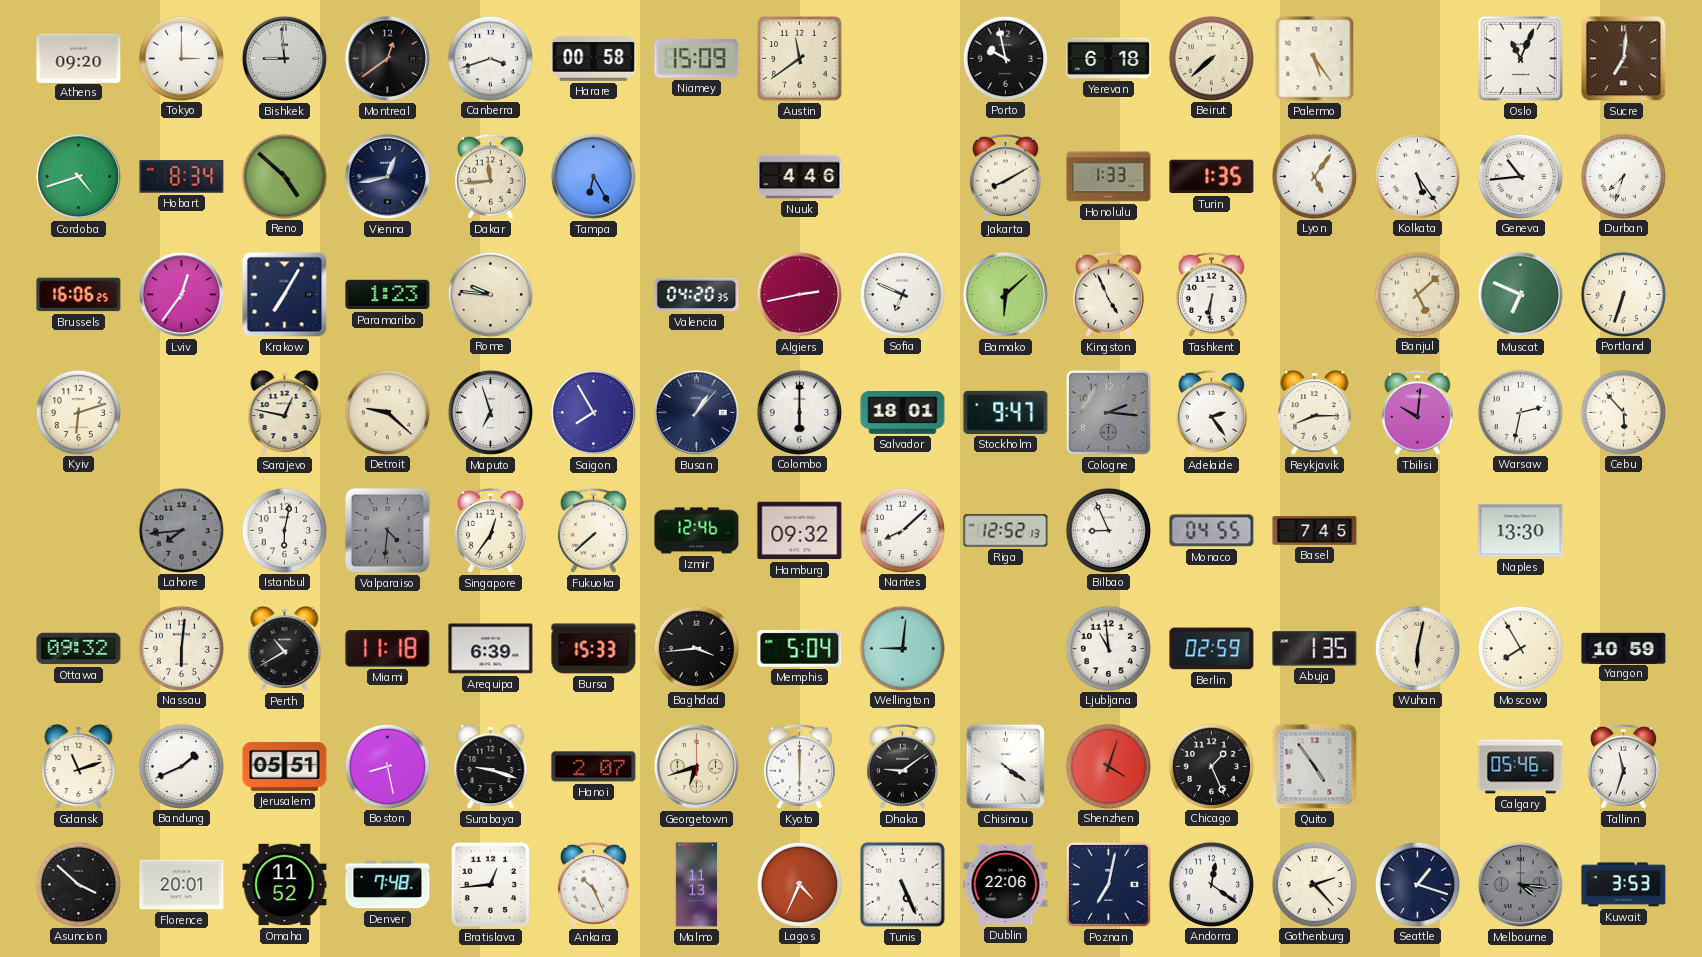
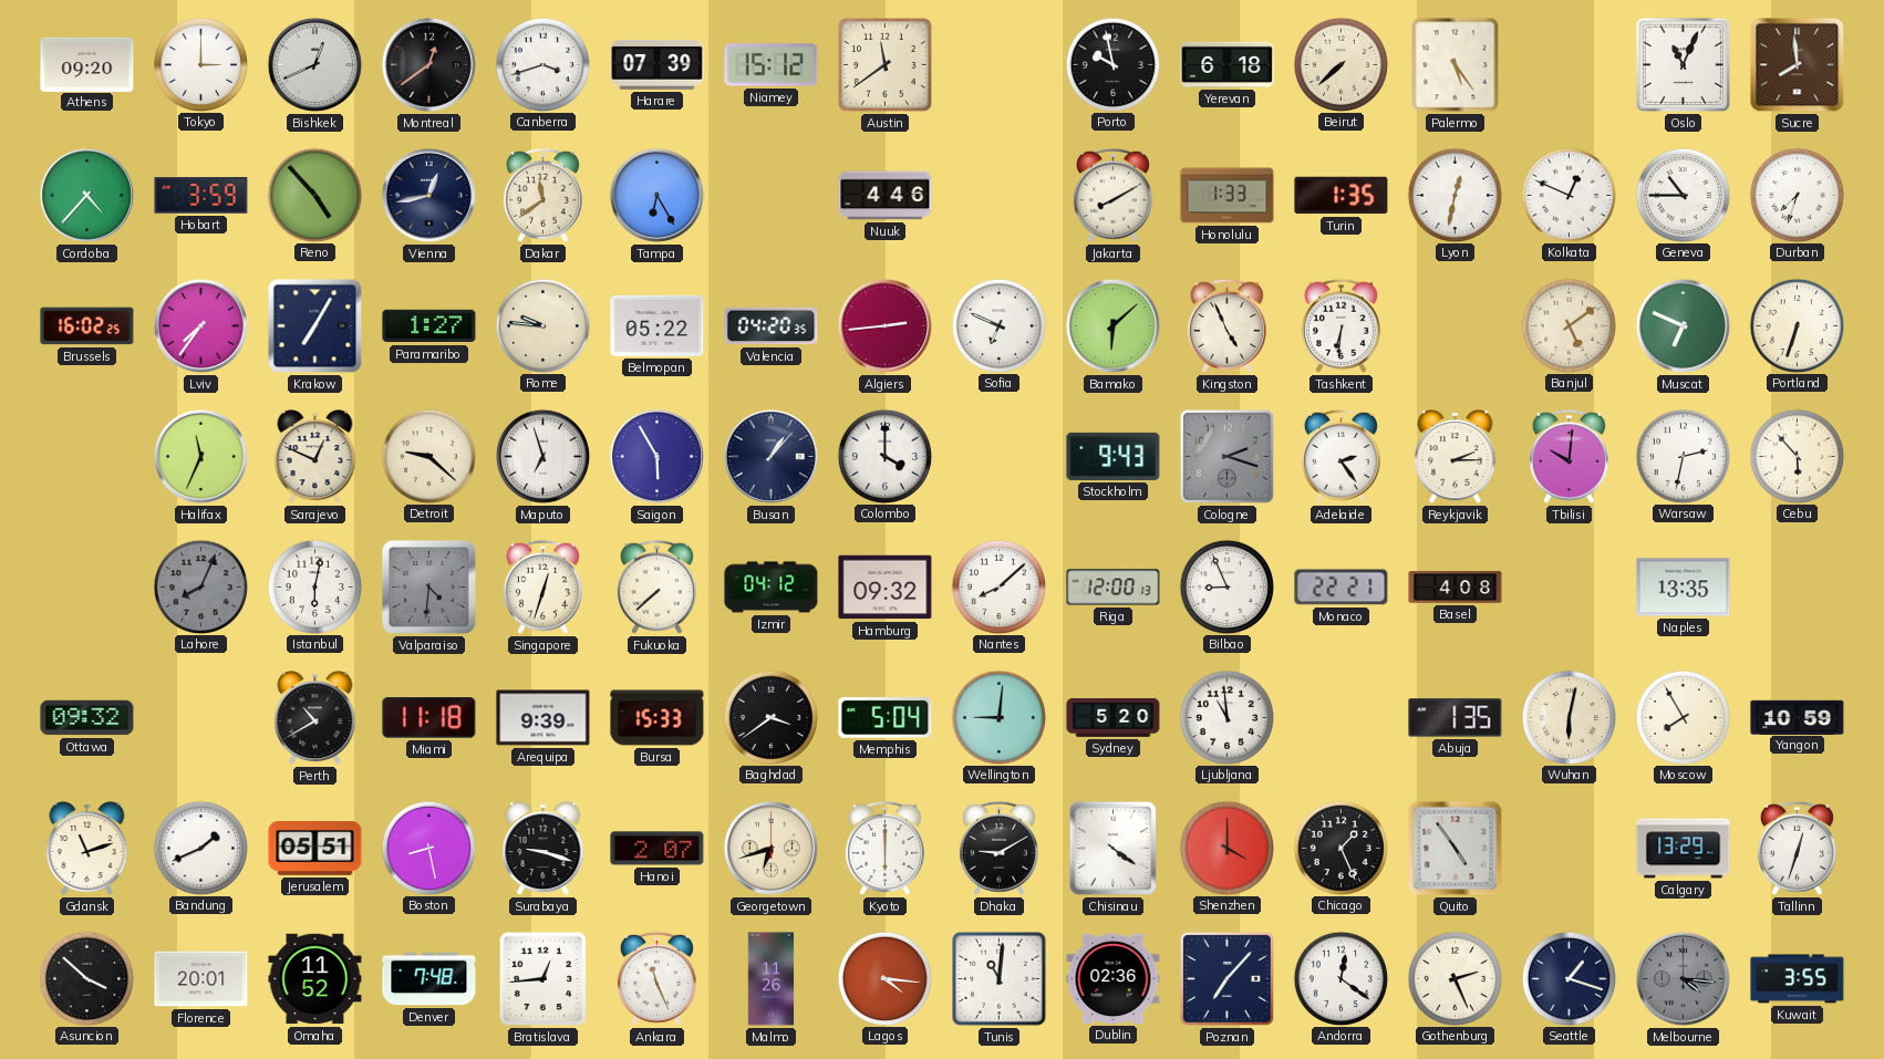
Bishkek: 8:59 -> 12:41
Harare: 00:58 -> 07:39
Niamey: 15:09 -> 15:12
Sucre: 7:01 -> 7:59
Cordoba: 4:42 -> 4:37
Hobart: 8:34 -> 3:59
Reno: 4:52 -> 4:53
Dakar: 11:44 -> 11:39
Lyon: 5:06 -> 12:32
Kolkata: 5:24 -> 12:49
Geneva: 10:44 -> 10:45
Brussels: 16:06 -> 16:02
Lviv: 12:36 -> 7:36
Paramaribo: 1:23 -> 1:27
Belmopan: none -> 05:22
Algiers: 2:43 -> 2:44
Banjul: 5:08 -> 5:09
Kyiv: 6:12 -> none
Halifax: none -> 11:34
Sarajevo: 12:47 -> 12:49
Saigon: 7:55 -> 5:55
Colombo: 6:00 -> 4:00
Salvador: 18:01 -> none
Stockholm: 9:47 -> 9:43
Cologne: 2:16 -> 2:18
Reykjavik: 8:15 -> 2:15
Lahore: 7:44 -> 8:04
Singapore: 12:36 -> 12:33
Izmir: 12:46 -> 04:12
Riga: 12:52 -> 12:00
Monaco: 04:55 -> 22:21
Basel: 7:45 -> 4:08
Naples: 13:30 -> 13:35
Nassau: 6:01 -> none
Arequipa: 6:39 -> 9:39
Baghdad: 3:44 -> 3:39
Sydney: none -> 5:20
Berlin: 02:59 -> none
Dhaka: 9:09 -> 9:10
Shenzhen: 4:03 -> 4:00
Calgary: 05:46 -> 13:29
Tallinn: 11:33 -> 12:33
Ankara: 10:26 -> 11:26
Malmo: 11:13 -> 11:26
Lagos: 4:34 -> 4:16
Tunis: 5:26 -> 11:01
Dublin: 22:06 -> 02:36
Poznan: 7:02 -> 7:07
Gothenburg: 2:23 -> 2:26
Kuwait: 3:53 -> 3:55
